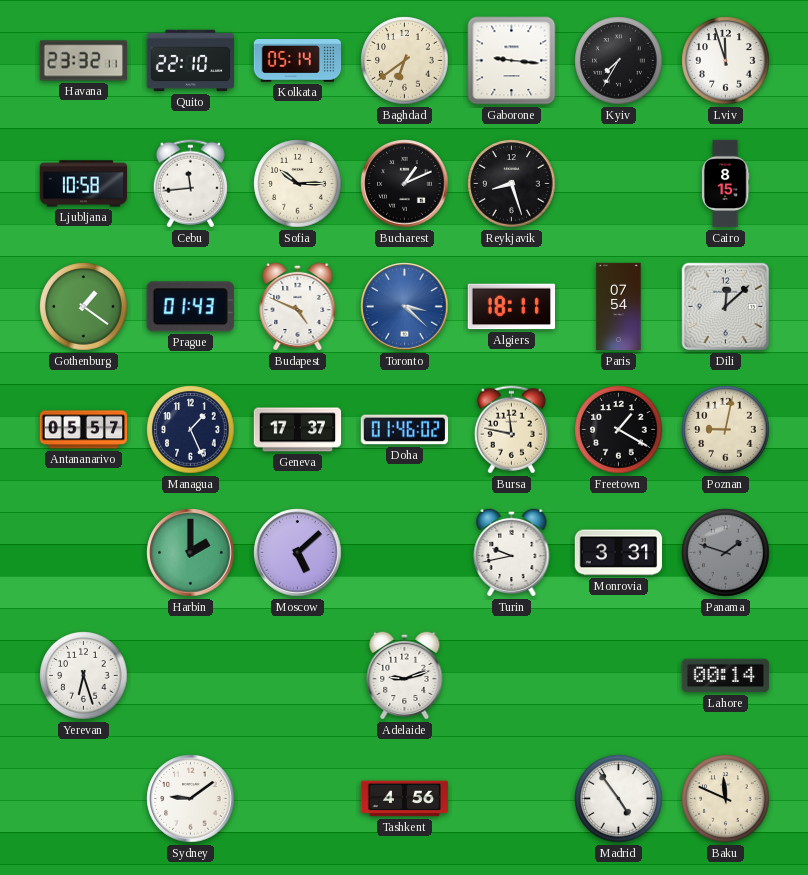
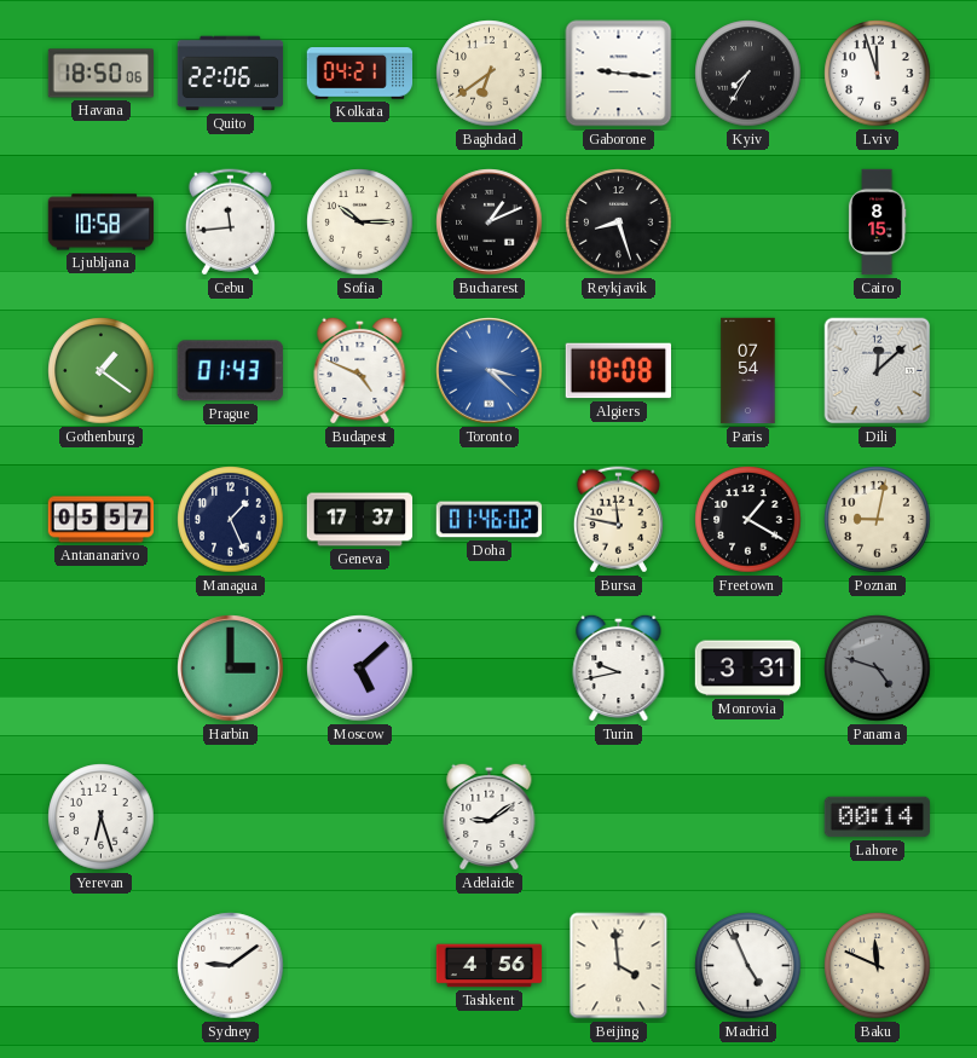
Havana: 23:32 -> 18:50
Quito: 22:10 -> 22:06
Kolkata: 05:14 -> 04:21
Algiers: 18:11 -> 18:08
Harbin: 2:00 -> 3:00
Panama: 1:48 -> 4:48
Adelaide: 9:12 -> 9:09
Beijing: none -> 3:59
Madrid: 4:54 -> 4:56
